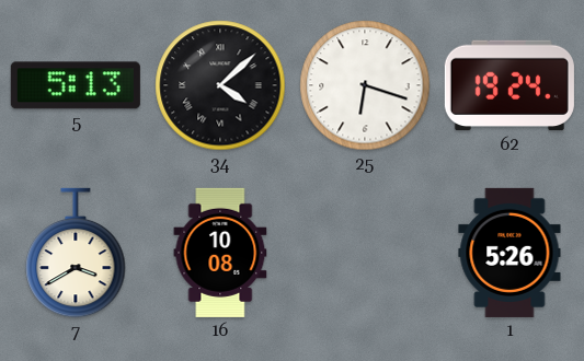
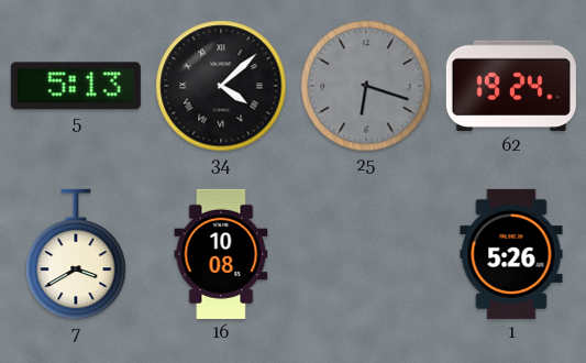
25 dial: white -> grey
